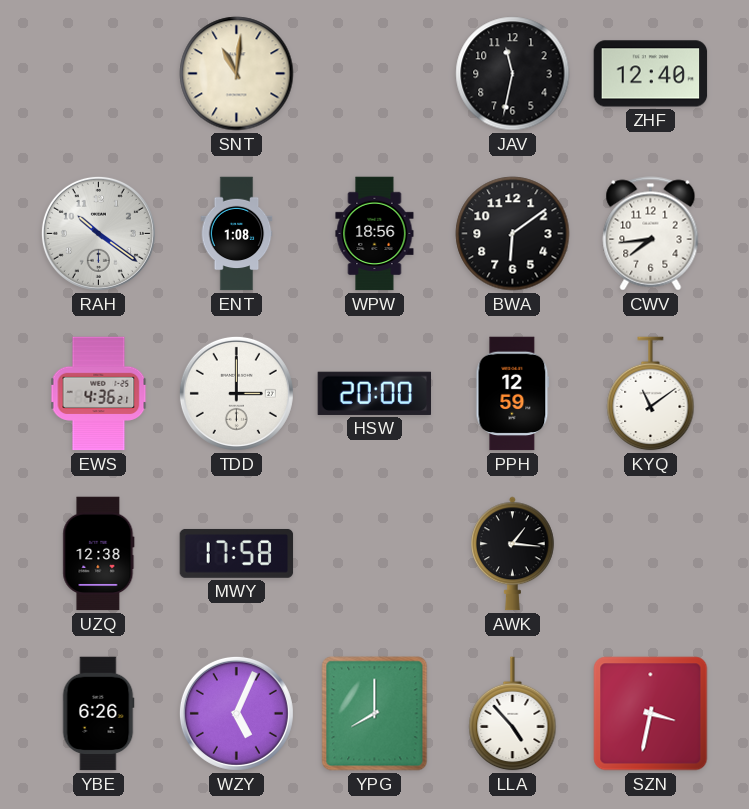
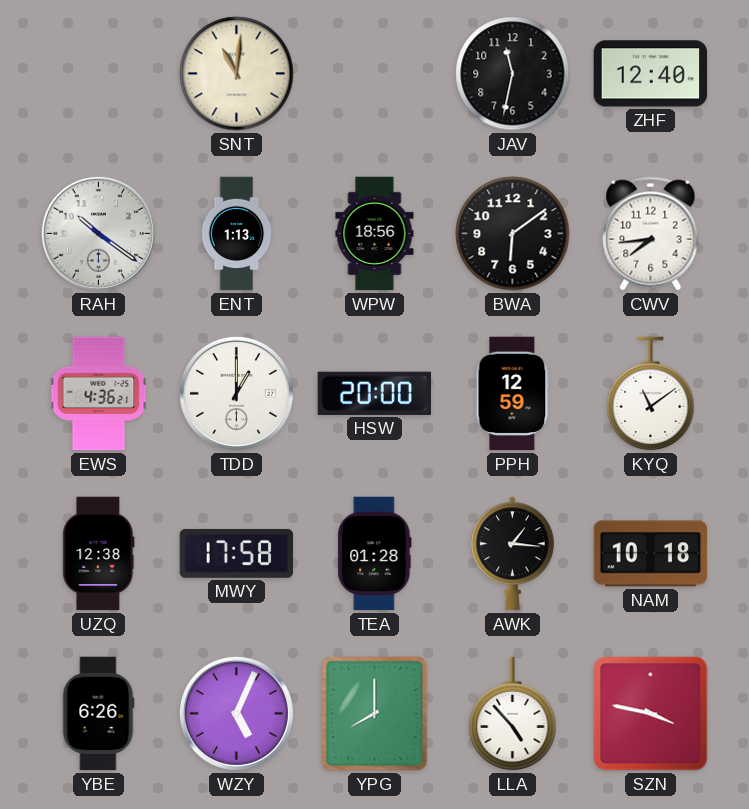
ENT: 1:08 -> 1:13
TDD: 3:00 -> 1:00
TEA: none -> 01:28
NAM: none -> 10:18
SZN: 3:32 -> 3:47
